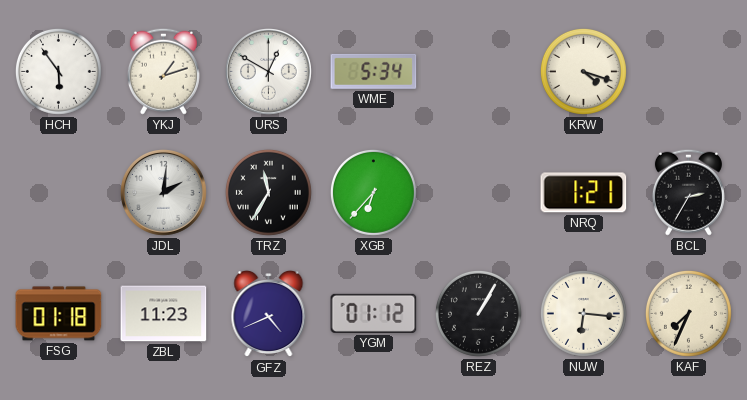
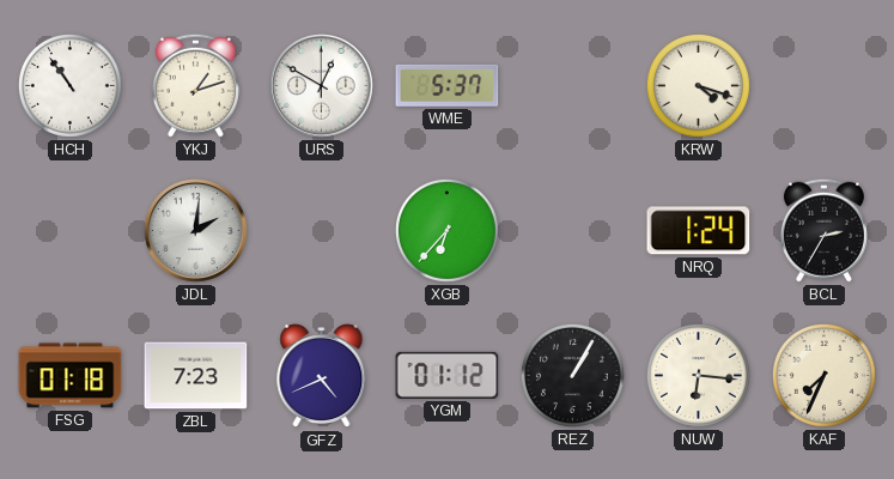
HCH: 5:54 -> 10:54
WME: 5:34 -> 5:37
TRZ: 11:35 -> none
NRQ: 1:21 -> 1:24
ZBL: 11:23 -> 7:23
